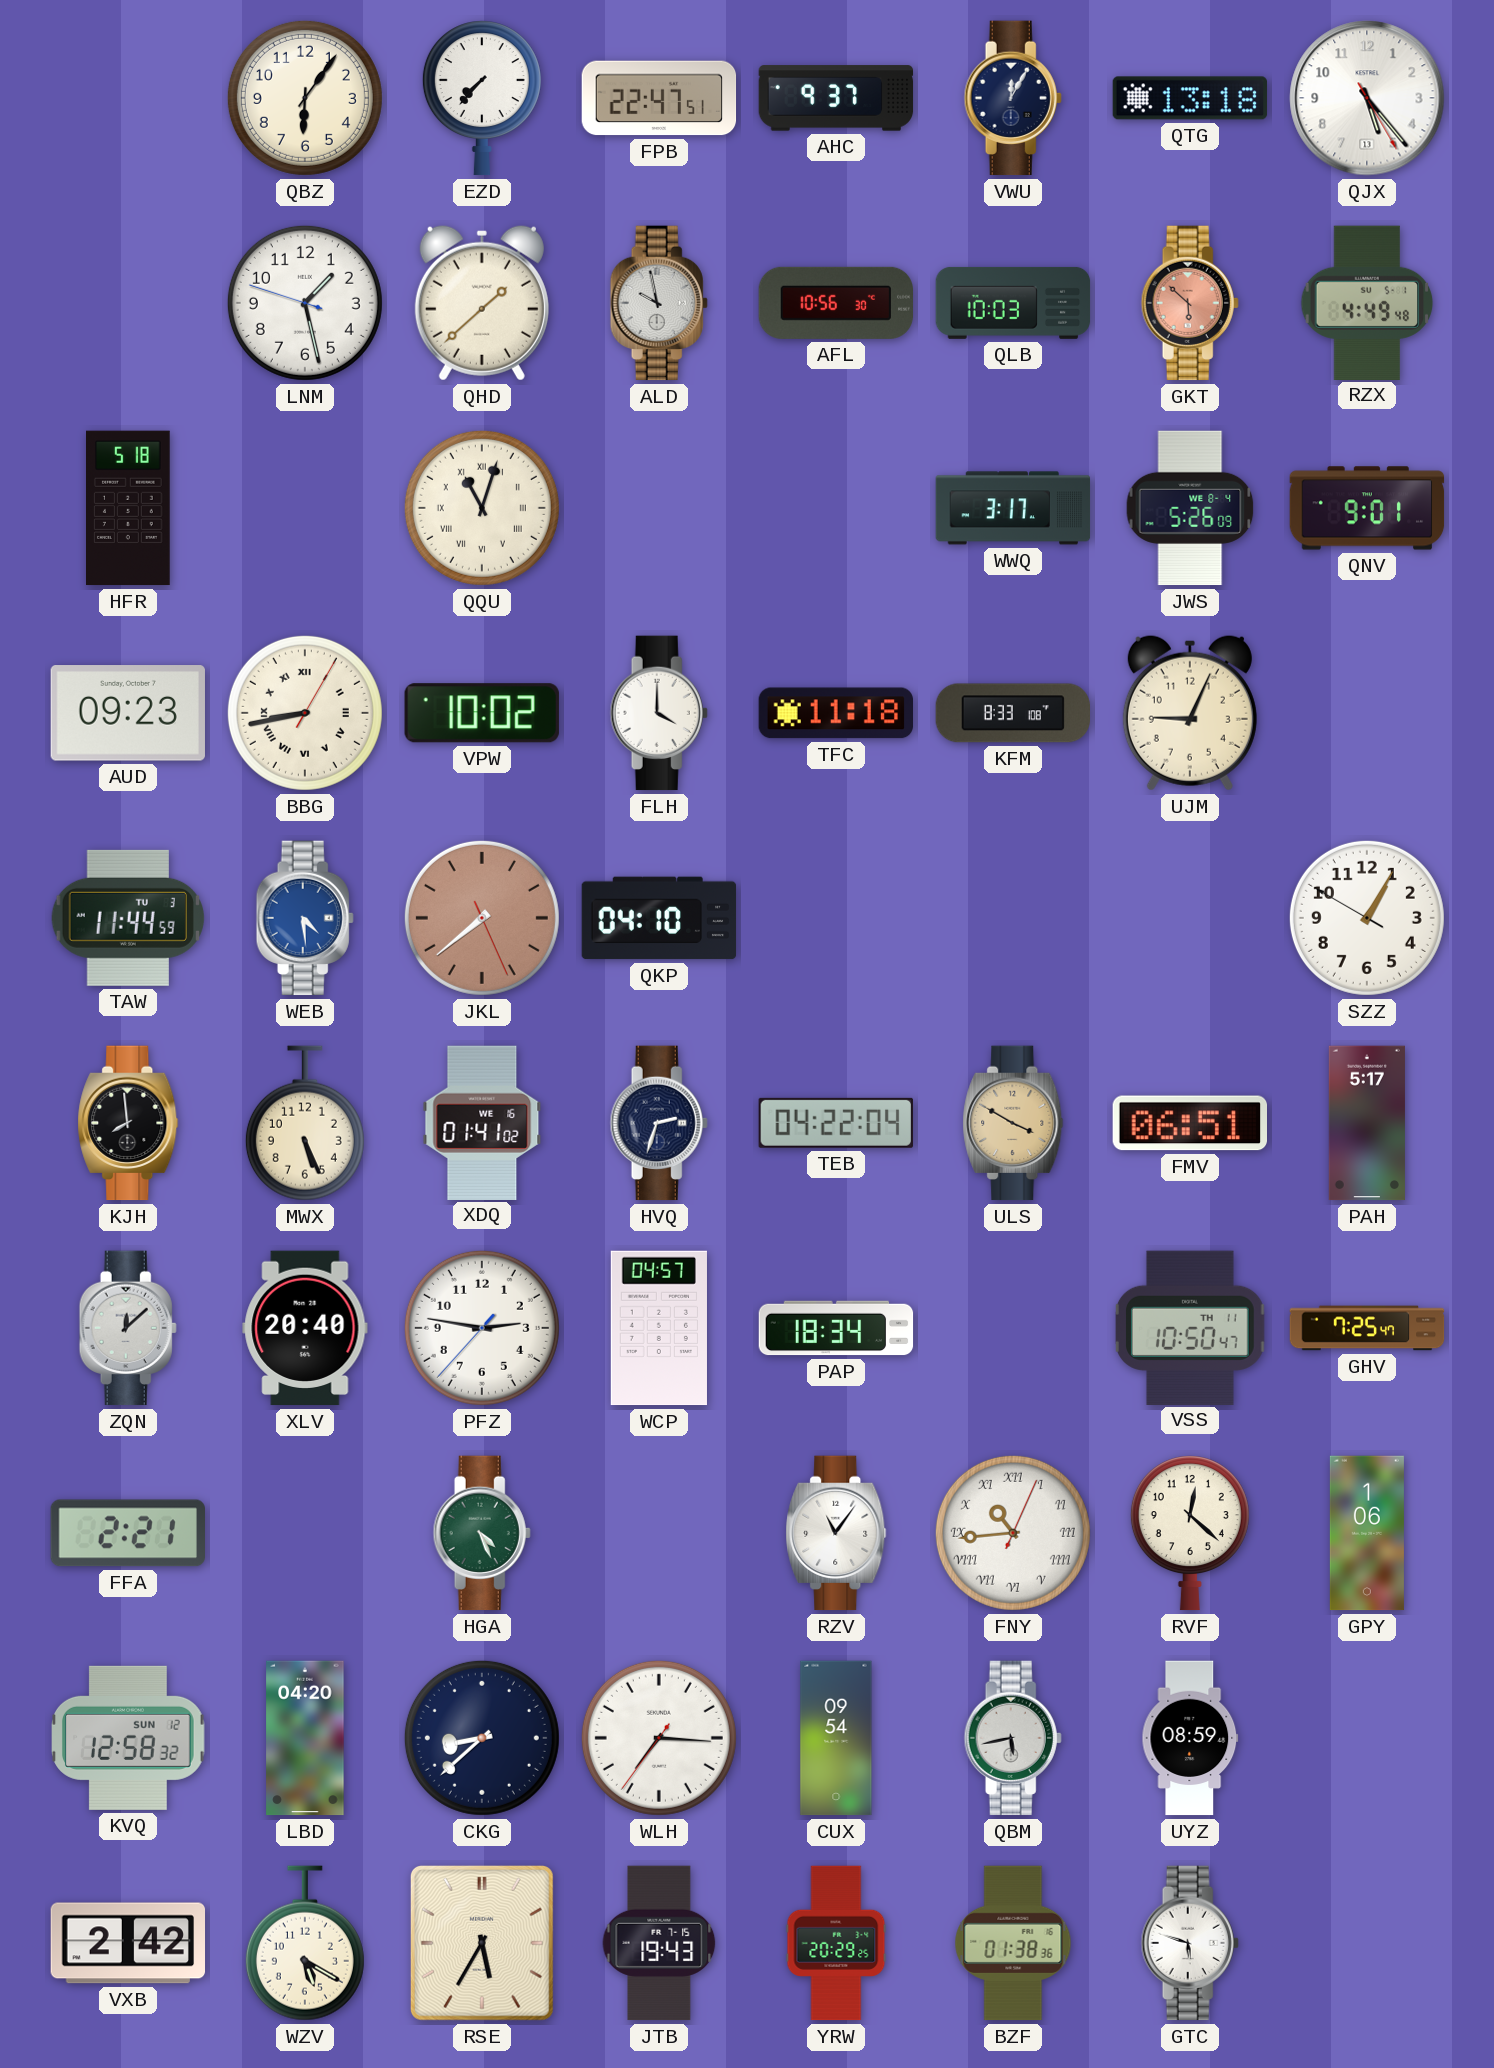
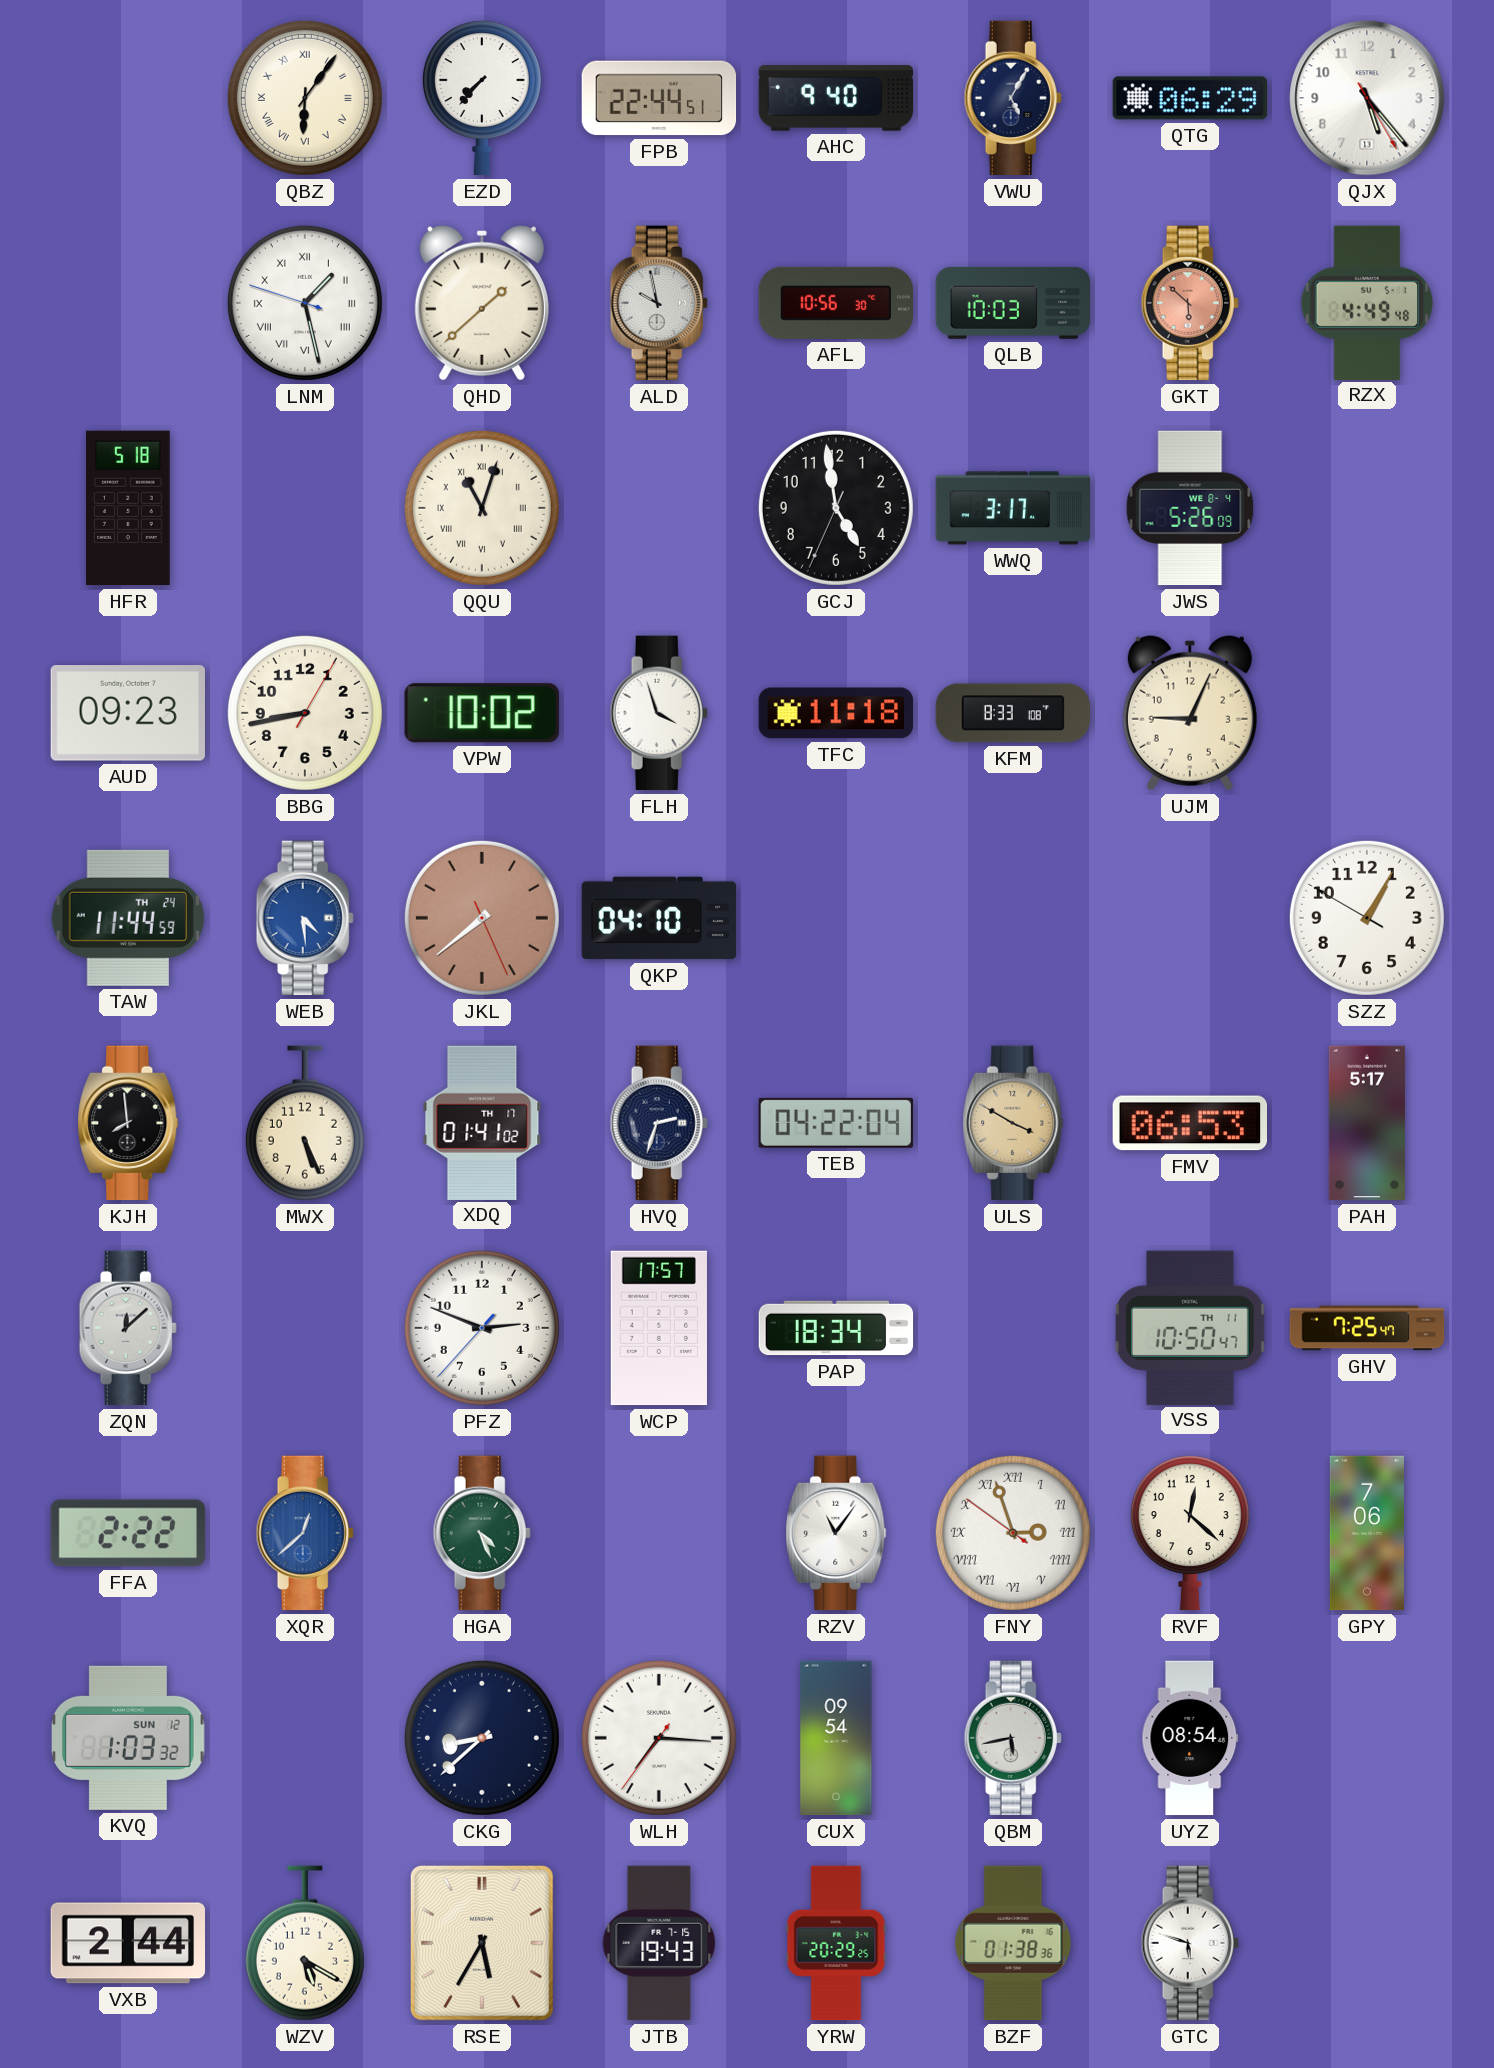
QBZ numerals: Arabic -> Roman
FPB: 22:47 -> 22:44
AHC: 9:37 -> 9:40
VWU: 12:05 -> 5:05
QTG: 13:18 -> 06:29
LNM numerals: Arabic -> Roman
GCJ: none -> 4:58
QNV: 9:01 -> none
BBG numerals: Roman -> Arabic
FLH: 4:00 -> 3:57
TAW date: TU 3 -> TH 24
XDQ date: WE 16 -> TH 17
FMV: 06:51 -> 06:53
XLV: 20:40 -> none
PFZ: 2:46 -> 2:48
WCP: 04:57 -> 17:57
FFA: 2:21 -> 2:22
XQR: none -> 12:38
FNY: 10:44 -> 2:56
GPY: 1:06 -> 7:06
KVQ: 12:58 -> 1:03
LBD: 04:20 -> none
UYZ: 08:59 -> 08:54
VXB: 2:42 -> 2:44
